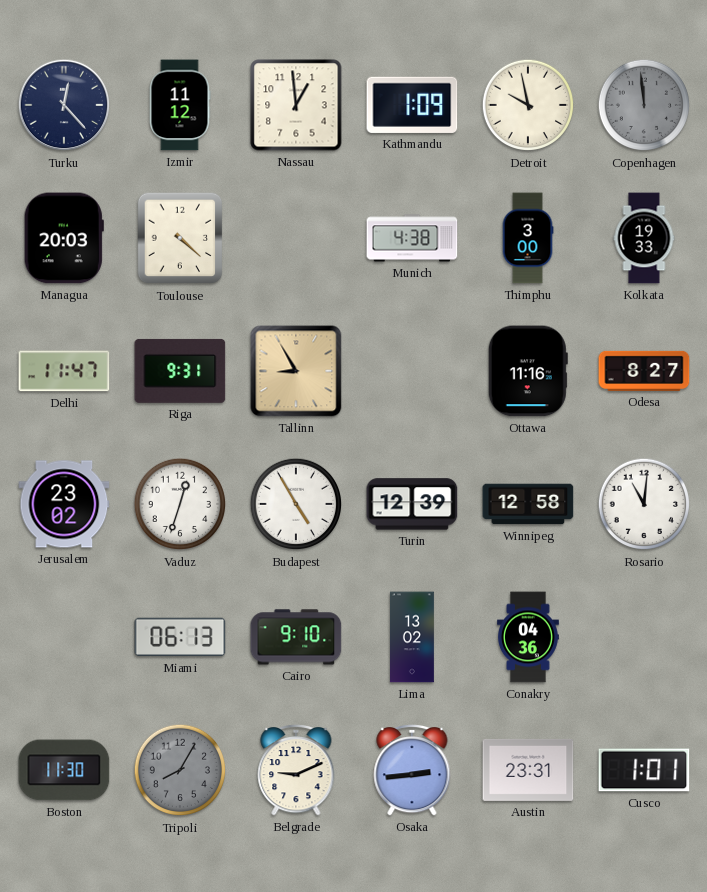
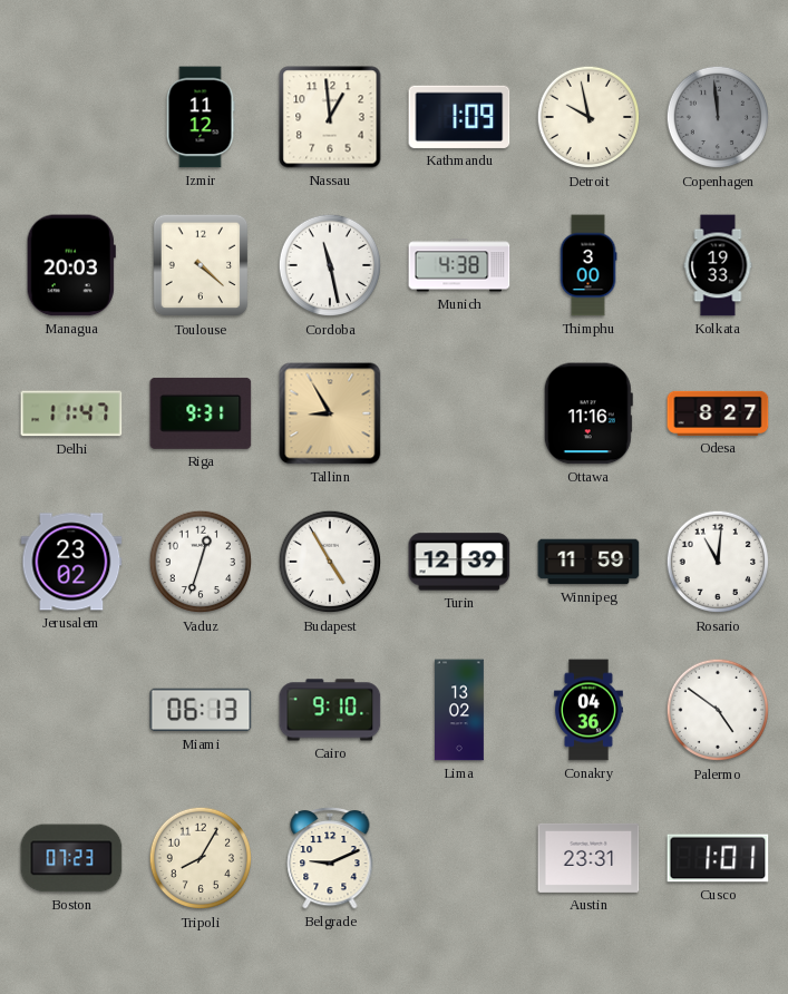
Turku: 12:23 -> none
Cordoba: none -> 11:28
Winnipeg: 12:58 -> 11:59
Palermo: none -> 4:51
Boston: 11:30 -> 07:23
Tripoli dial: grey -> cream
Osaka: 2:44 -> none
